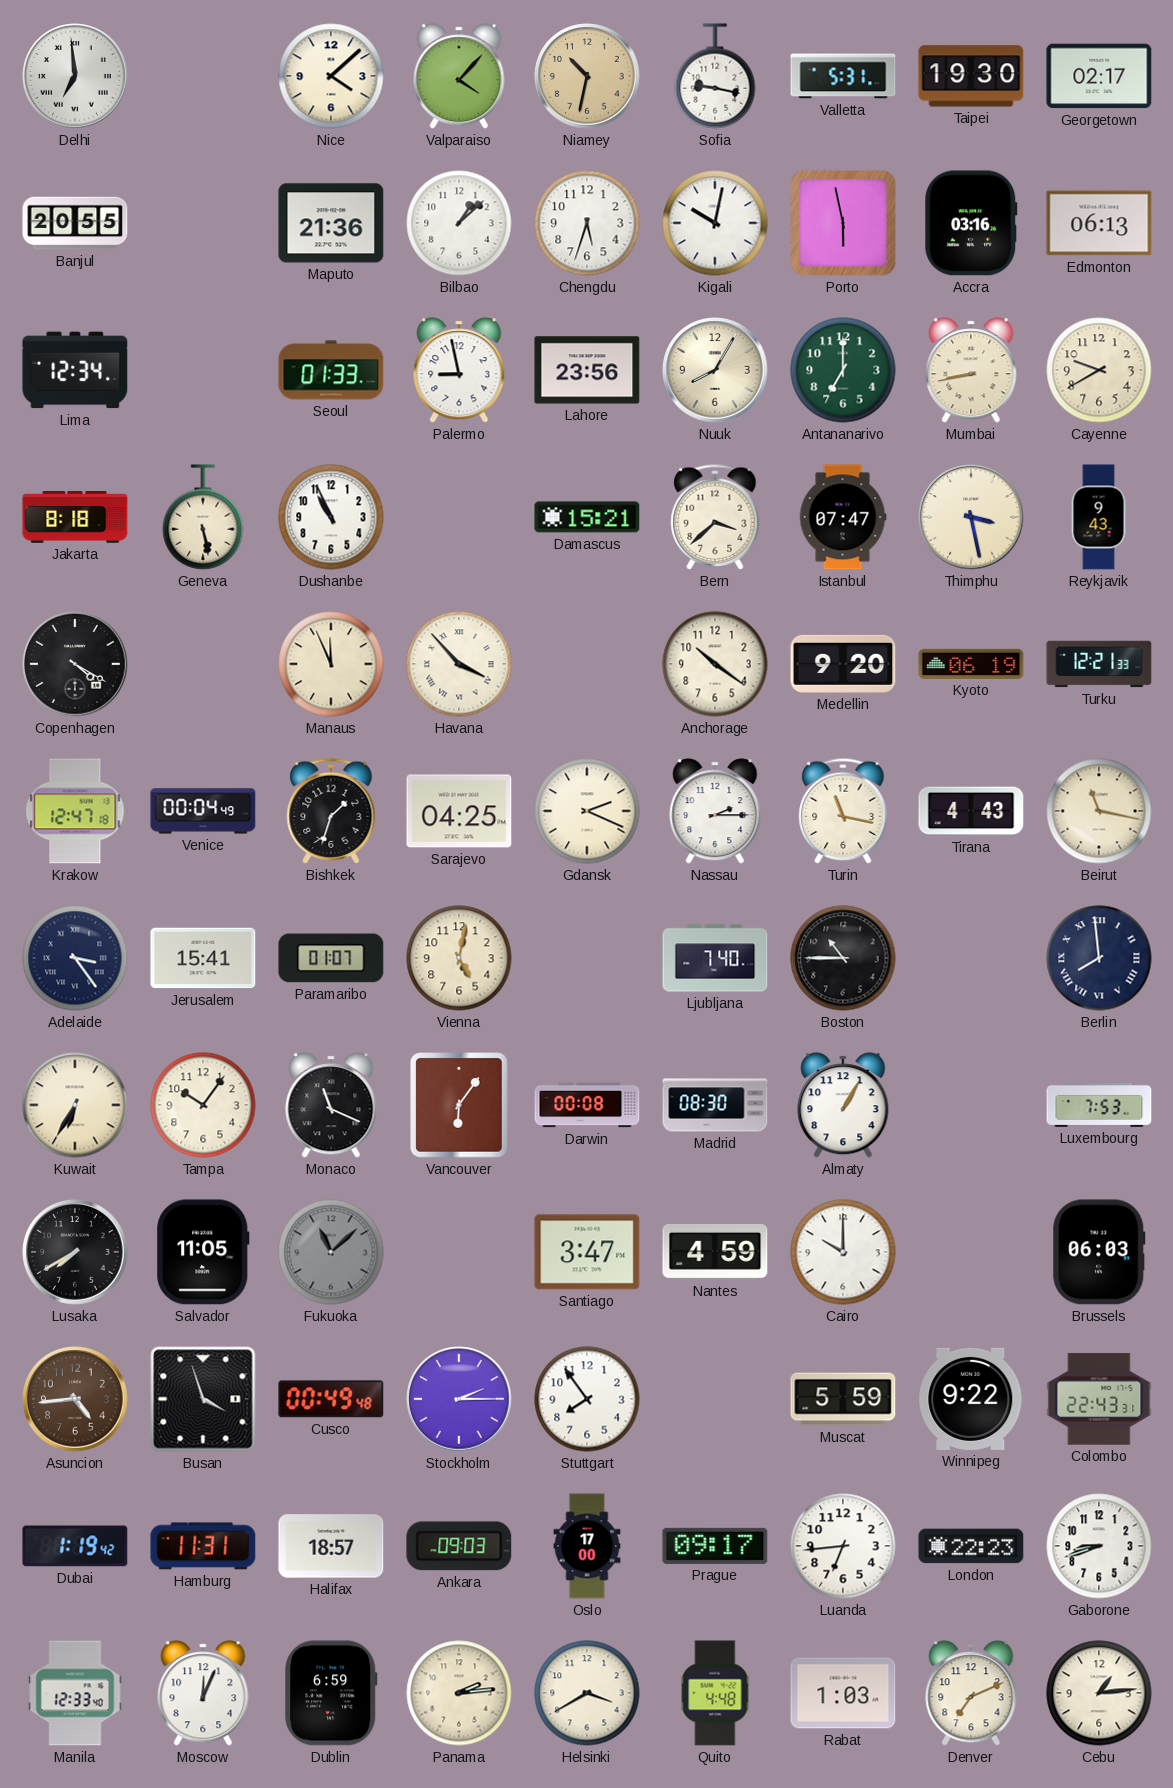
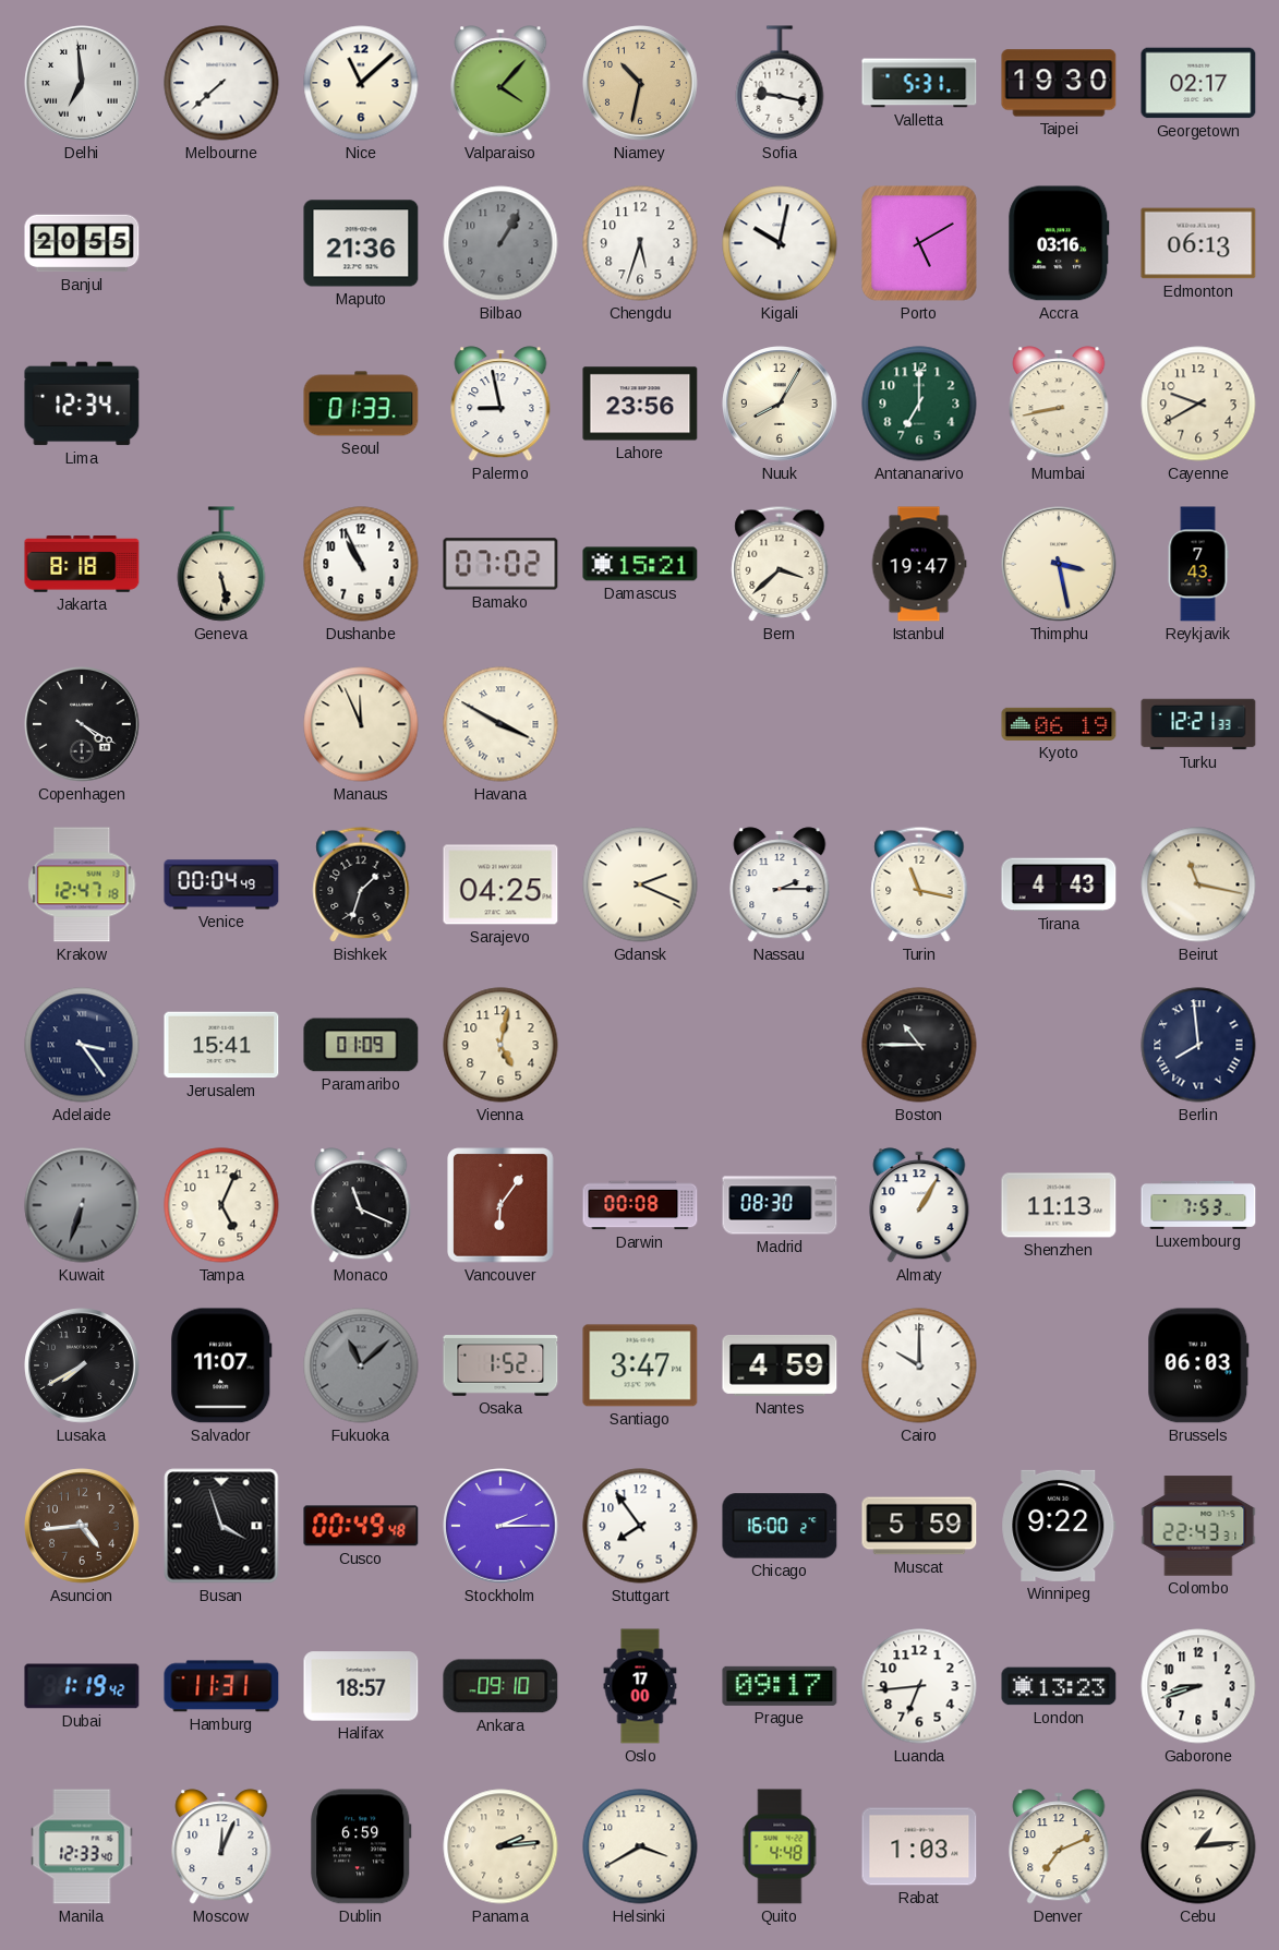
Melbourne: none -> 7:38
Nice: 4:08 -> 11:08
Bilbao: 1:08 -> 1:05
Bilbao dial: white -> grey
Porto: 5:58 -> 5:10
Bamako: none -> 07:02
Istanbul: 07:47 -> 19:47
Reykjavik: 9:43 -> 7:43
Havana: 3:53 -> 3:50
Anchorage: 10:21 -> none
Medellin: 9:20 -> none
Paramaribo: 01:07 -> 01:09
Ljubljana: 7:40 -> none
Kuwait: 6:35 -> 6:33
Kuwait dial: cream -> grey
Tampa: 10:06 -> 5:04
Shenzhen: none -> 11:13
Salvador: 11:05 -> 11:07
Osaka: none -> 1:52
Chicago: none -> 16:00
Ankara: 09:03 -> 09:10
London: 22:23 -> 13:23
